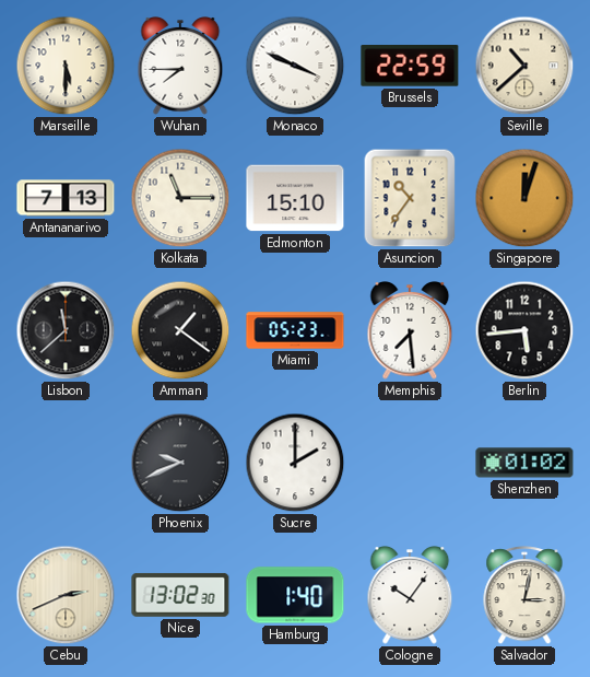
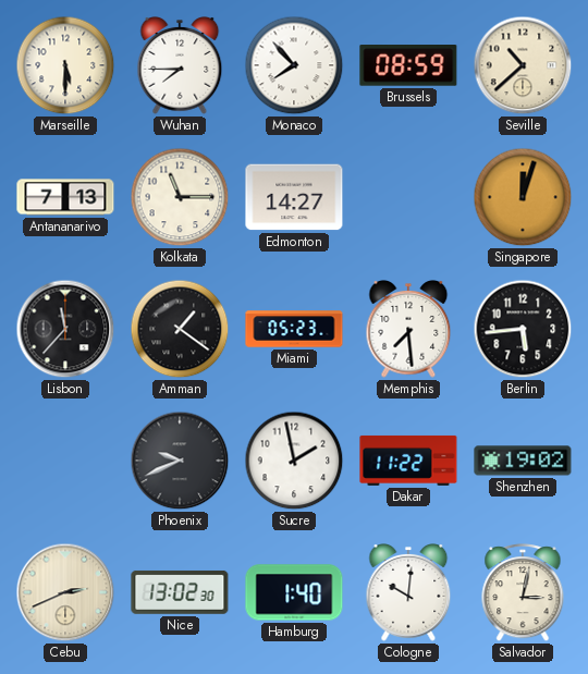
Monaco: 3:49 -> 7:53
Brussels: 22:59 -> 08:59
Edmonton: 15:10 -> 14:27
Asuncion: 10:36 -> none
Lisbon: 11:38 -> 11:37
Sucre: 2:00 -> 1:58
Dakar: none -> 11:22
Shenzhen: 01:02 -> 19:02
Cologne: 10:06 -> 10:01
